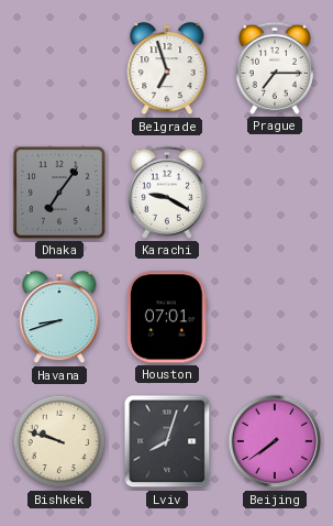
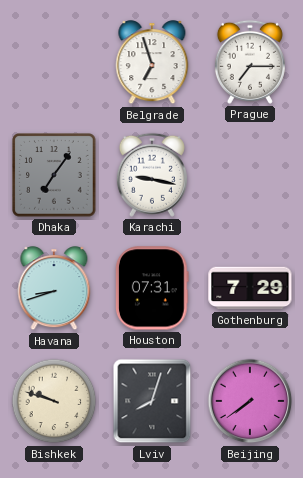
Karachi: 9:20 -> 9:17
Houston: 07:01 -> 07:31
Gothenburg: none -> 7:29
